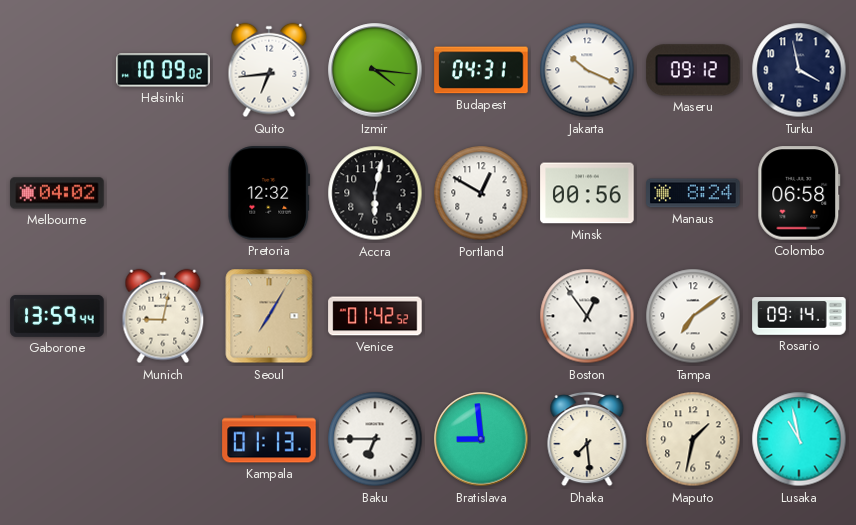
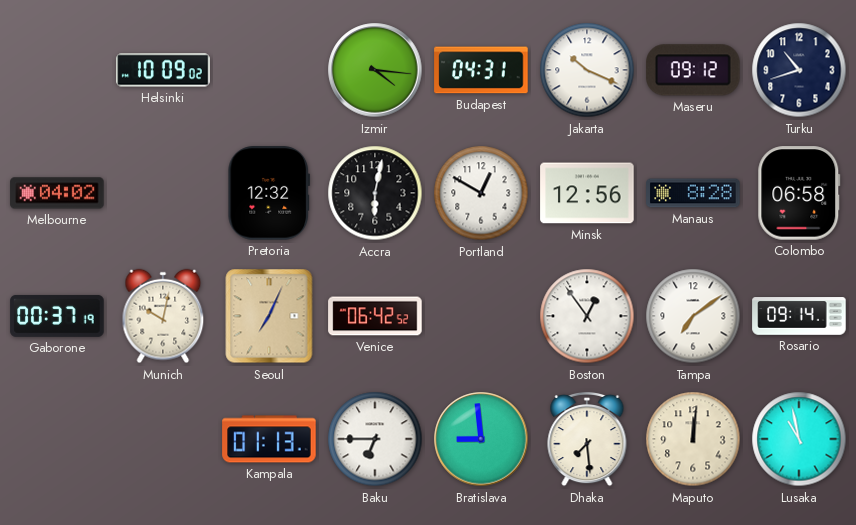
Quito: 6:44 -> none
Turku: 3:58 -> 10:42
Minsk: 00:56 -> 12:56
Manaus: 8:24 -> 8:28
Gaborone: 13:59 -> 00:37
Munich: 9:02 -> 10:02
Seoul: 7:05 -> 7:04
Venice: 01:42 -> 06:42
Maputo: 1:32 -> 12:01
